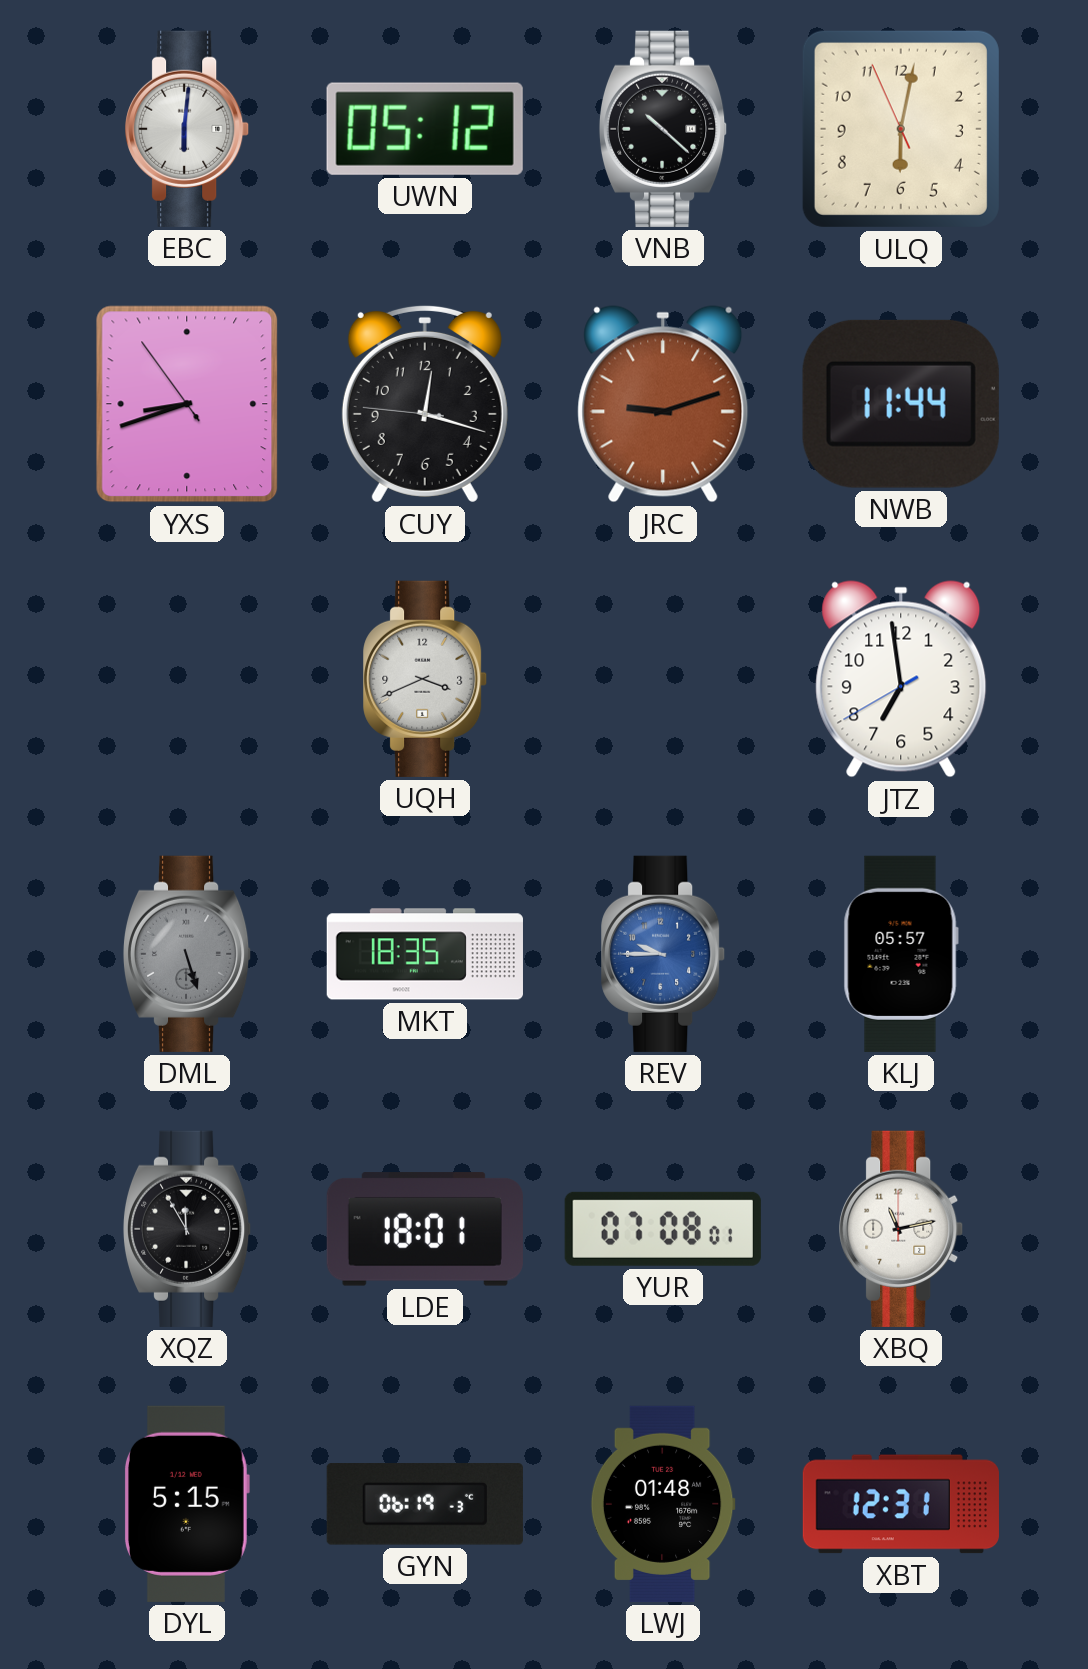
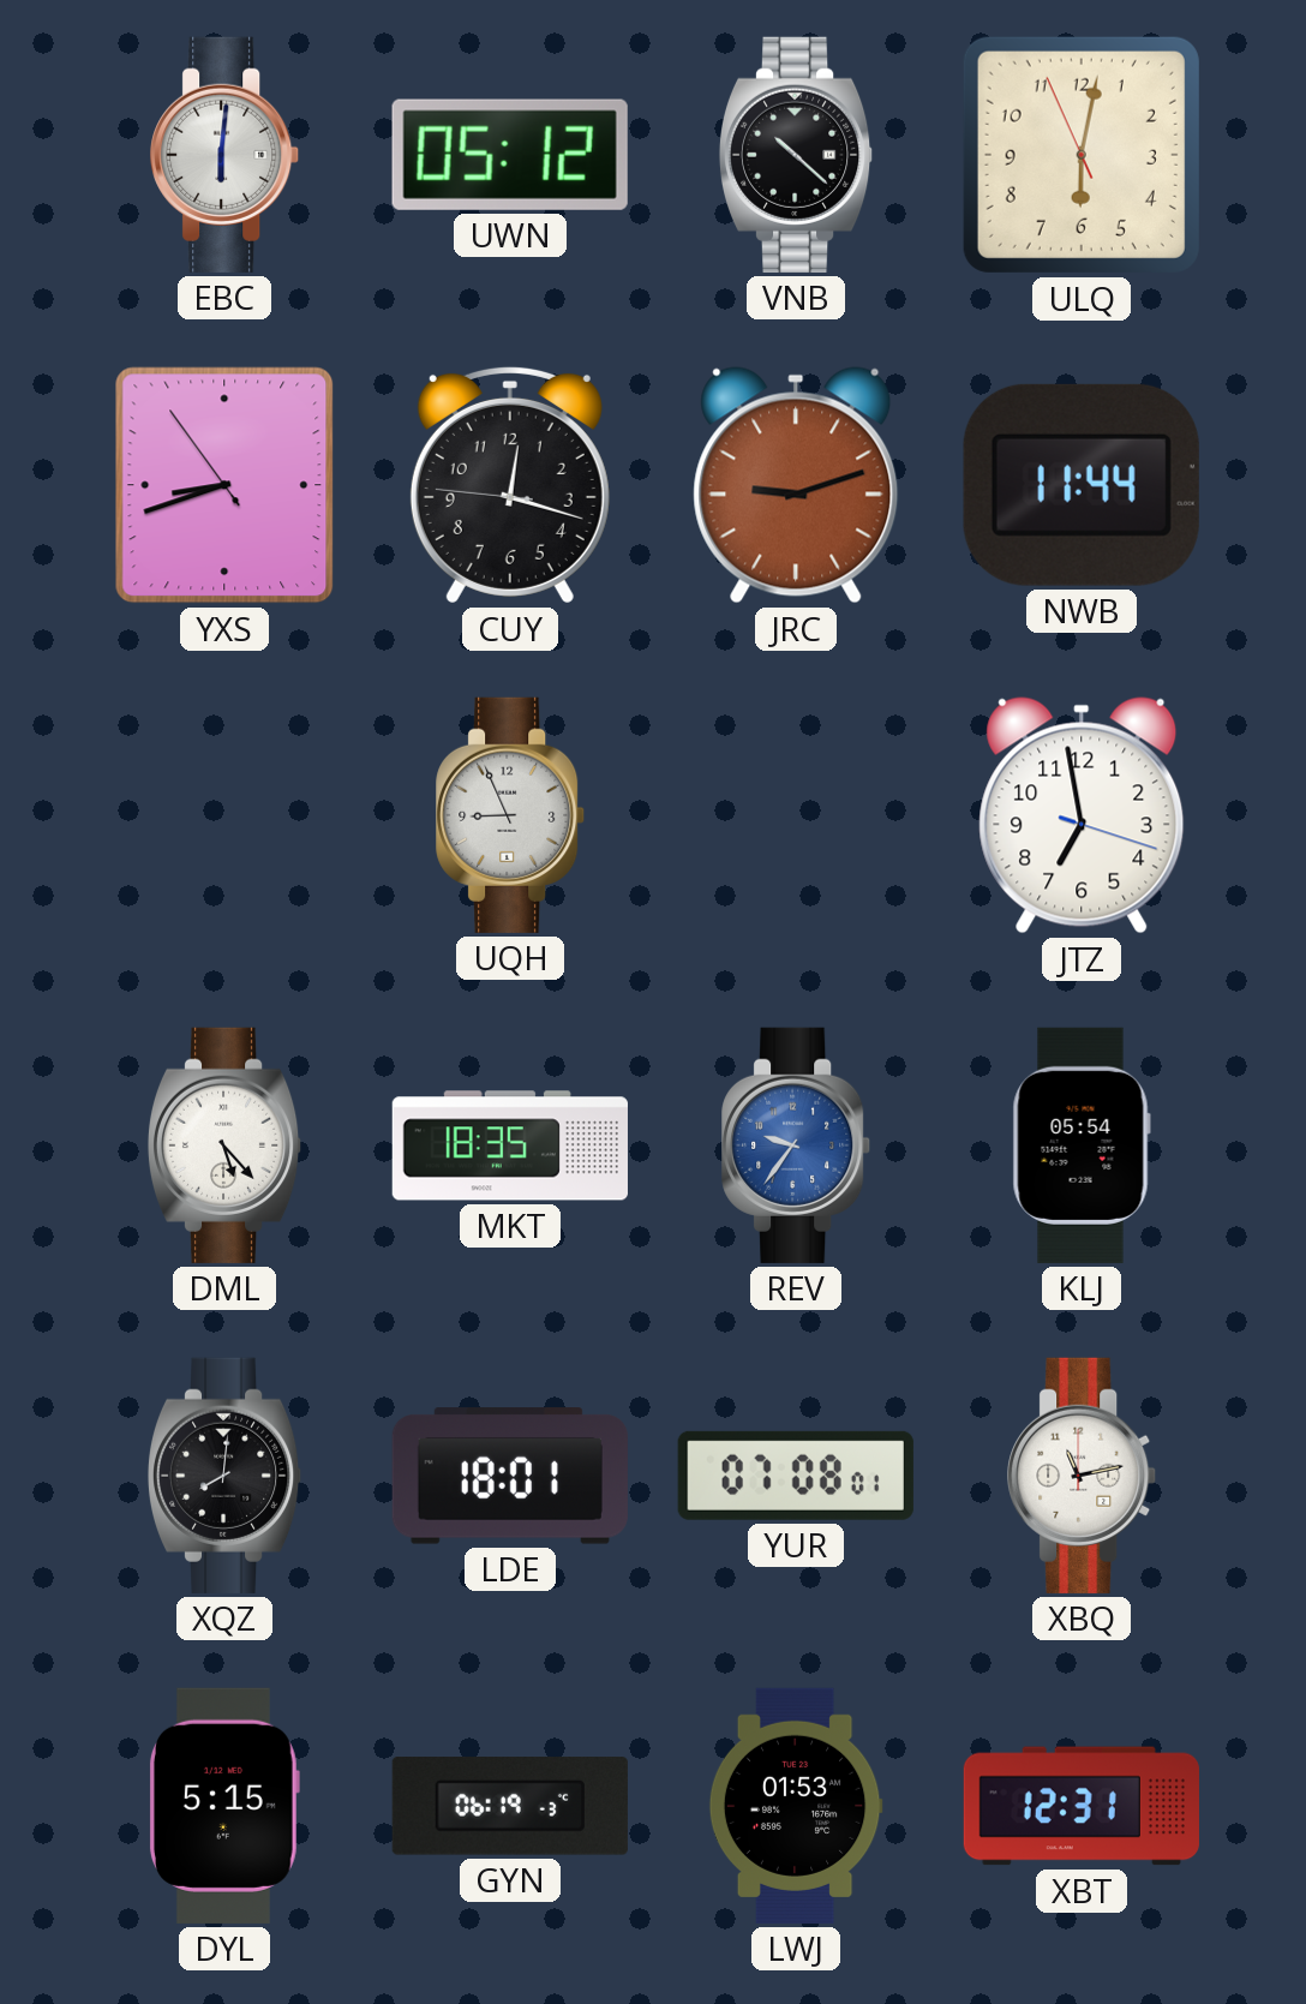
UQH: 3:41 -> 8:56
JTZ: 6:58:40 -> 6:58:18
DML: 5:27 -> 5:23
DML dial: grey -> white
REV: 9:45 -> 9:36
KLJ: 05:57 -> 05:54
XQZ: 11:55 -> 8:01
LWJ: 01:48 -> 01:53
